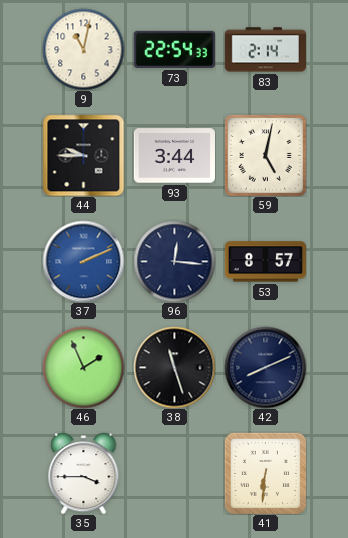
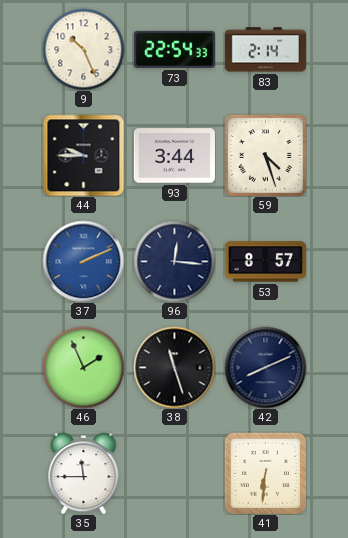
9: 11:02 -> 10:26
59: 5:02 -> 4:27
35: 3:45 -> 11:45
